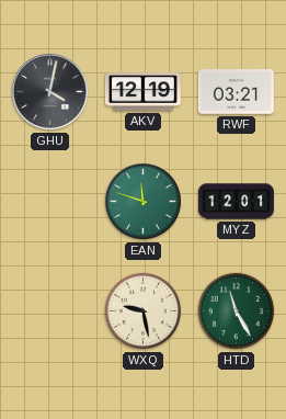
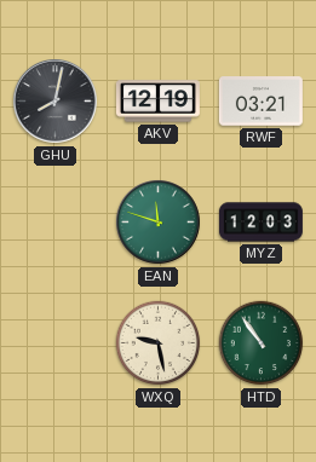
GHU: 4:02 -> 8:02
MYZ: 12:01 -> 12:03
HTD: 11:25 -> 10:54
